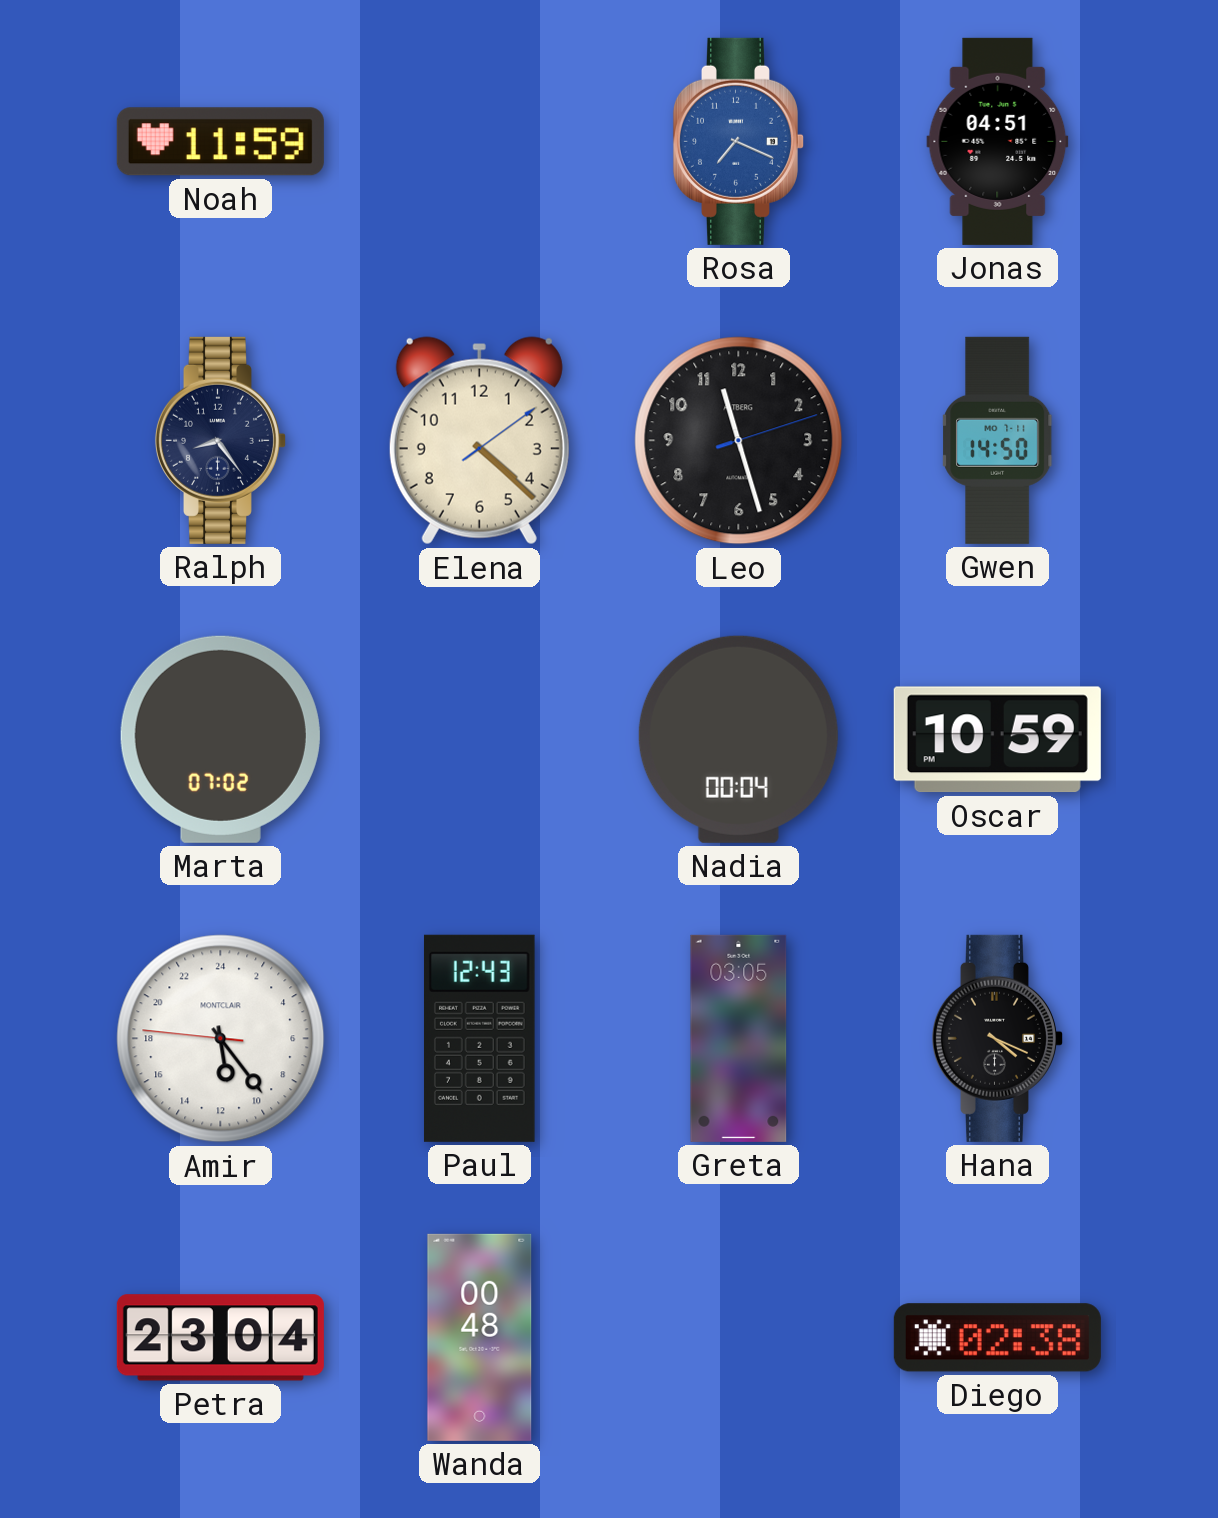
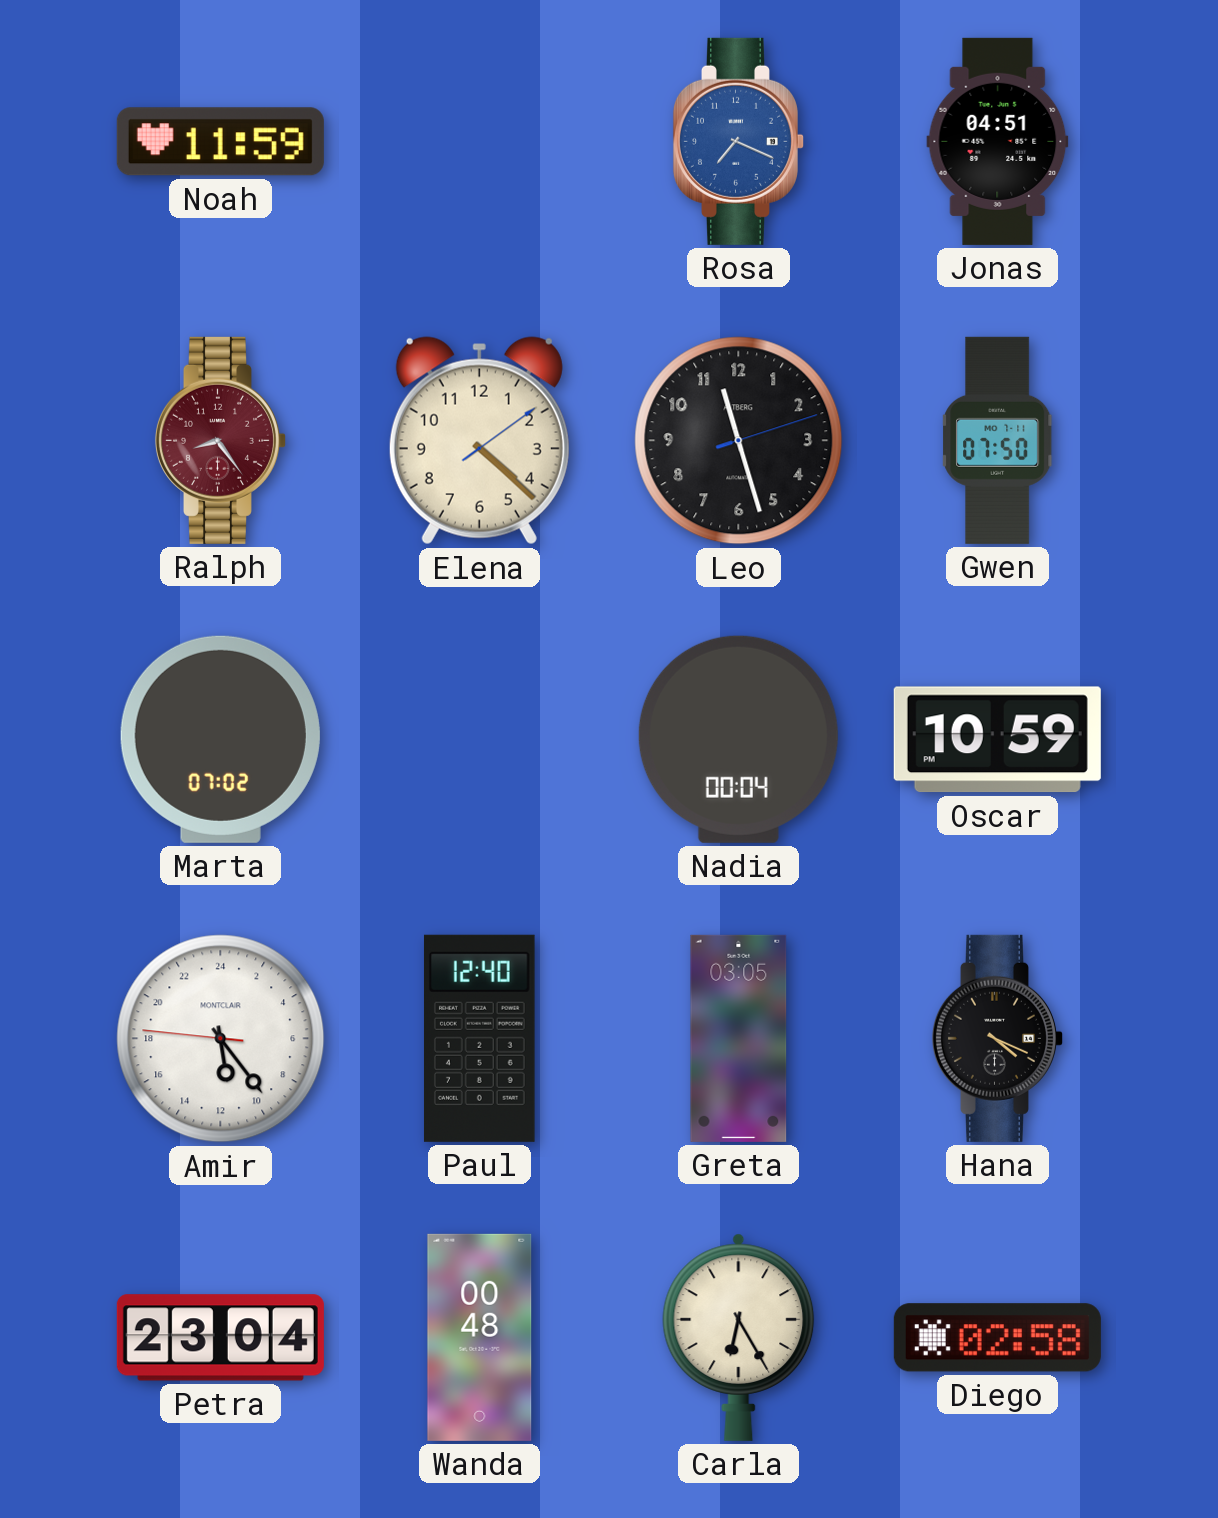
Ralph dial: navy -> burgundy
Gwen: 14:50 -> 07:50
Paul: 12:43 -> 12:40
Carla: none -> 6:25
Diego: 02:38 -> 02:58
